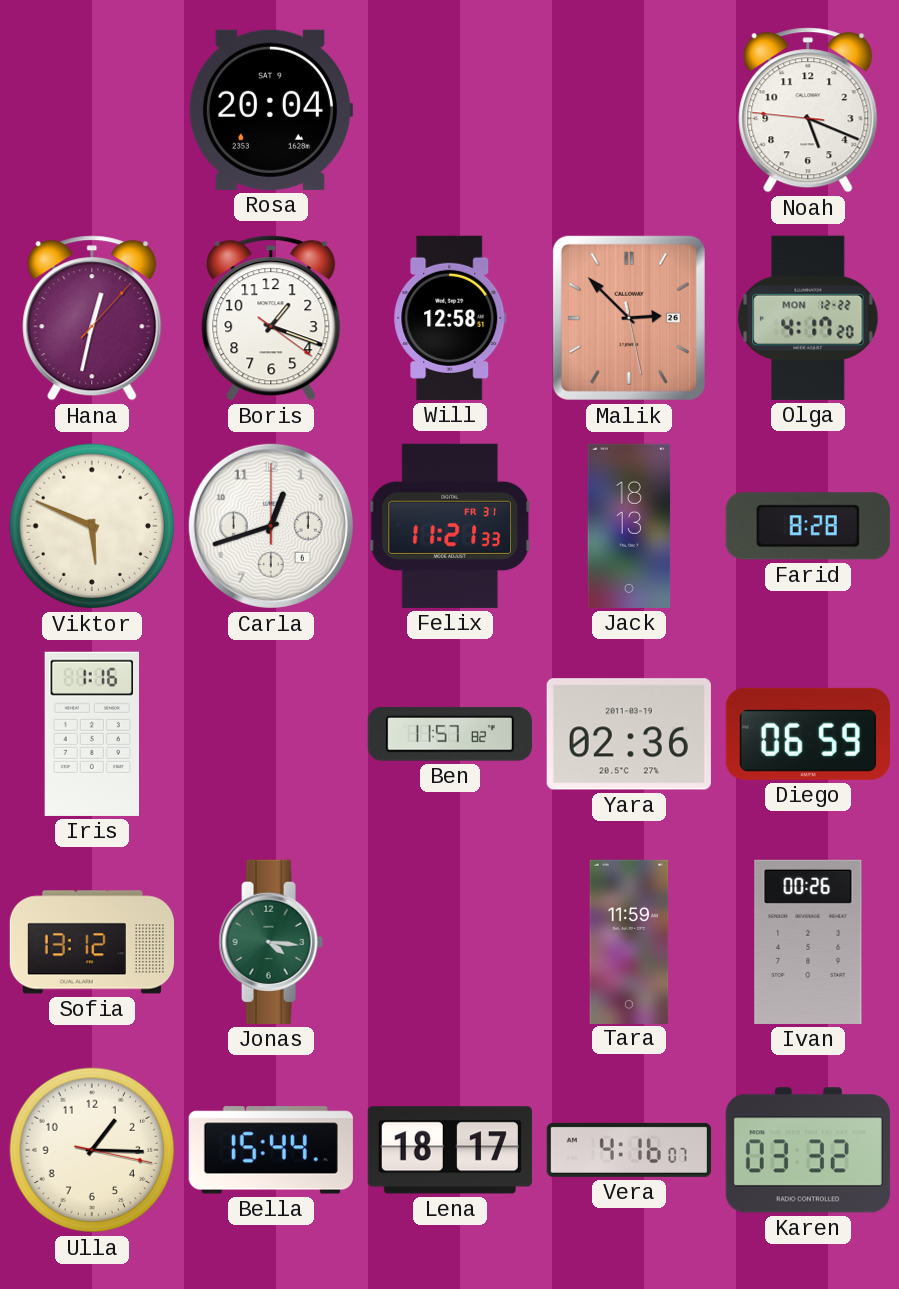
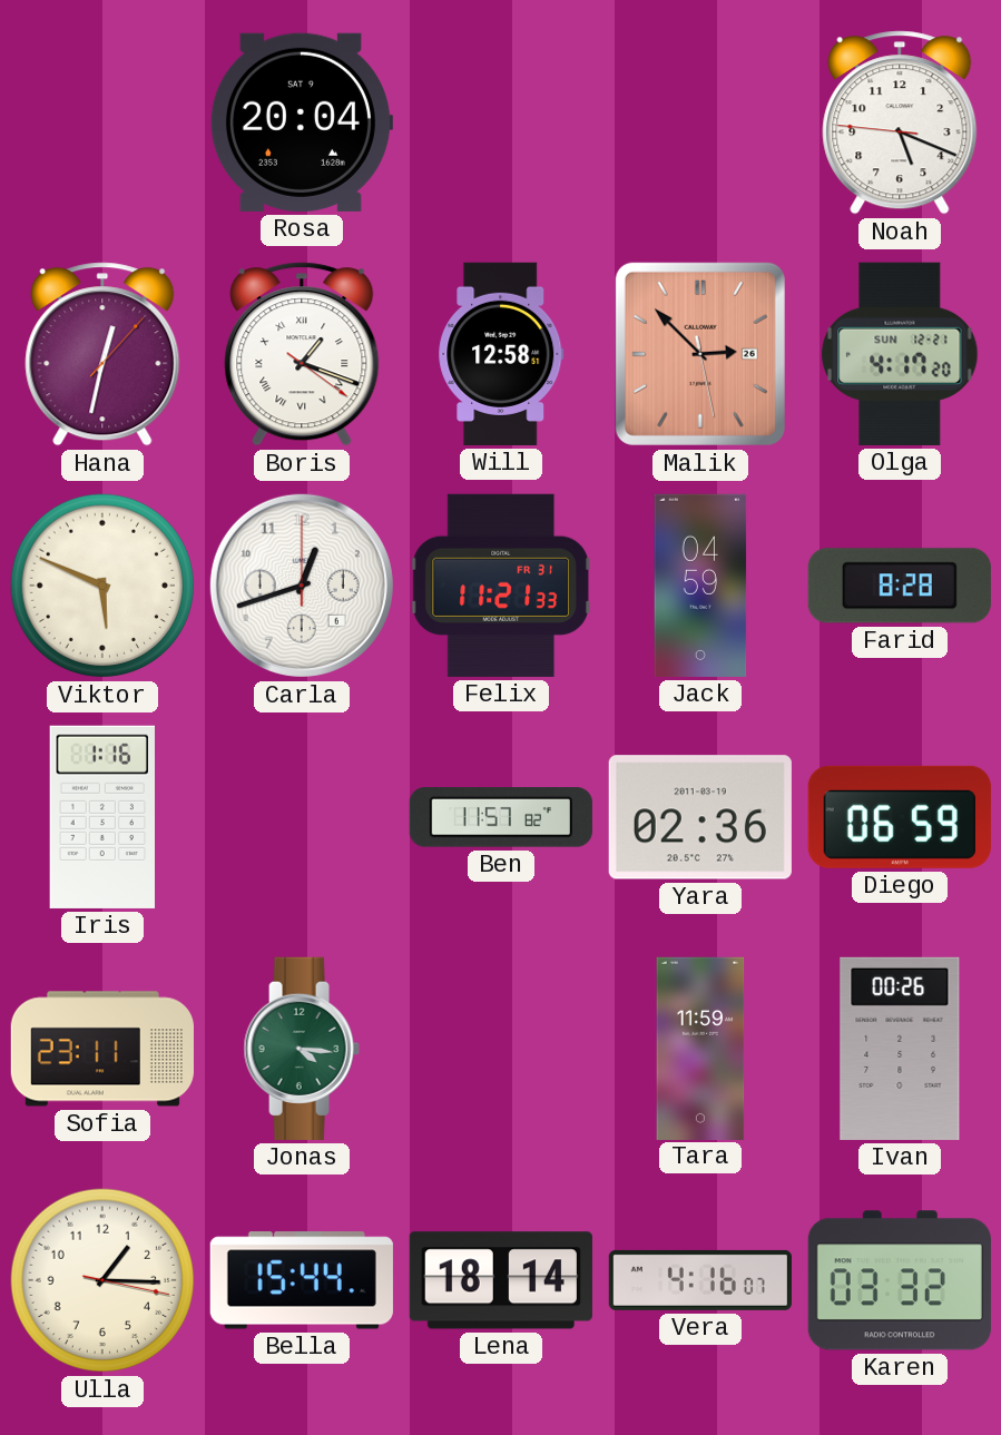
Boris numerals: Arabic -> Roman
Olga date: MON 12-22 -> SUN 12-21
Jack: 18:13 -> 04:59
Sofia: 13:12 -> 23:11
Lena: 18:17 -> 18:14
